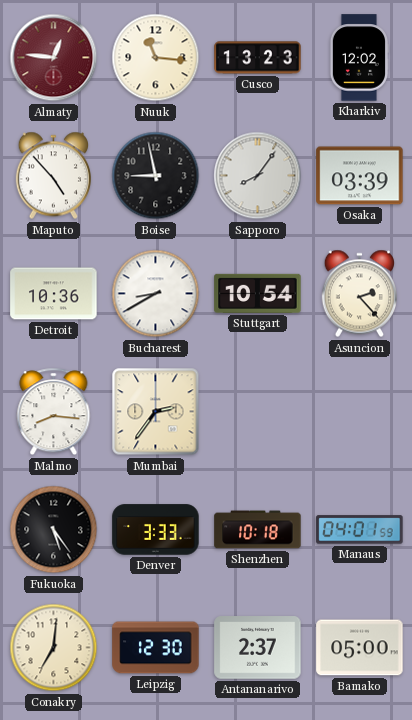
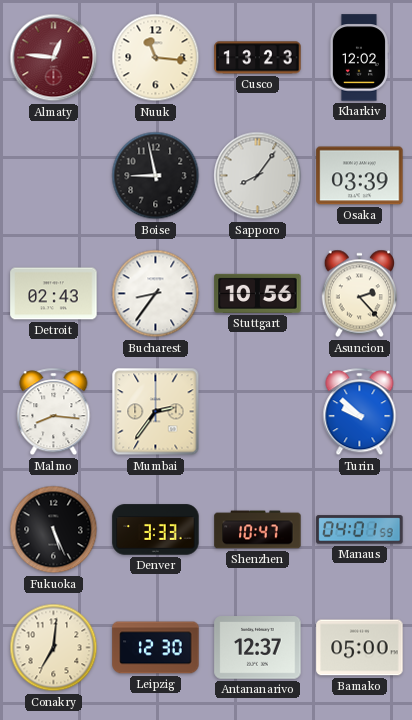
Maputo: 4:53 -> none
Detroit: 10:36 -> 02:43
Bucharest: 8:40 -> 8:36
Stuttgart: 10:54 -> 10:56
Turin: none -> 9:52
Fukuoka: 5:24 -> 5:26
Shenzhen: 10:18 -> 10:47
Antananarivo: 2:37 -> 12:37
